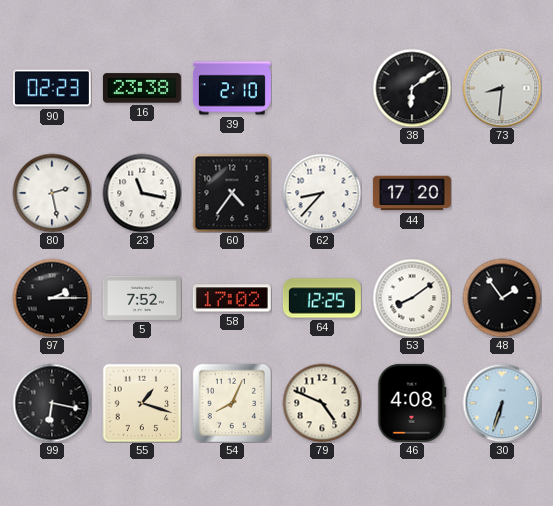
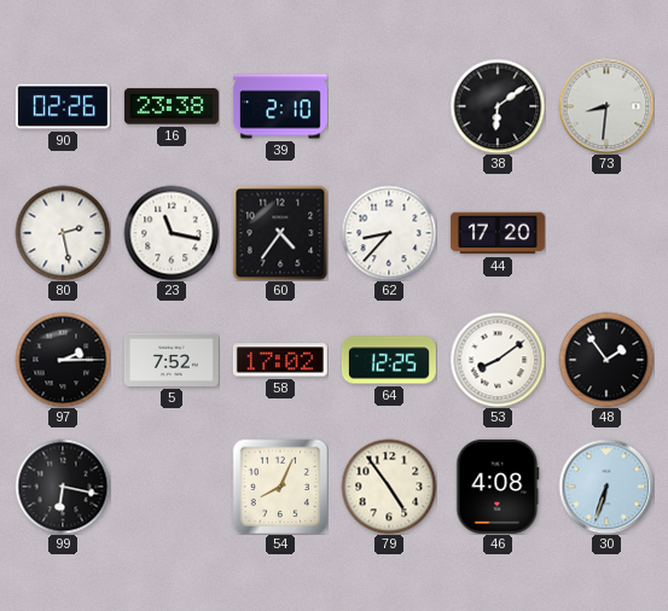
90: 02:23 -> 02:26
55: 1:18 -> none
79: 4:49 -> 4:54
